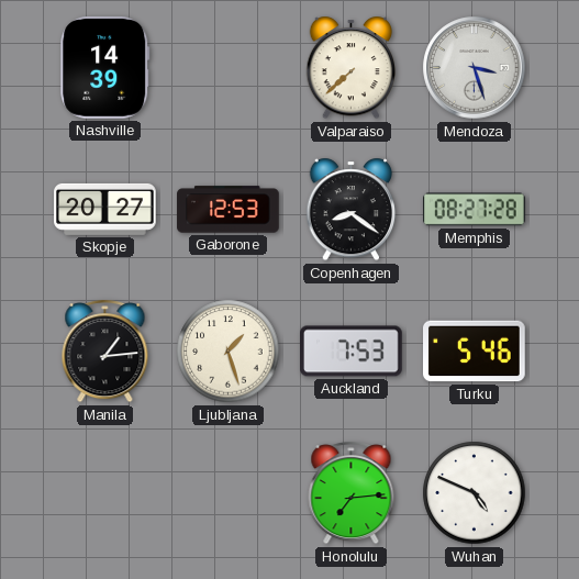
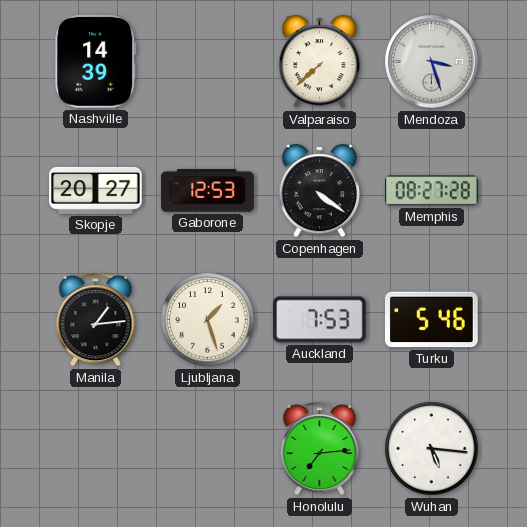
Copenhagen: 8:21 -> 4:21
Wuhan: 4:49 -> 5:16
